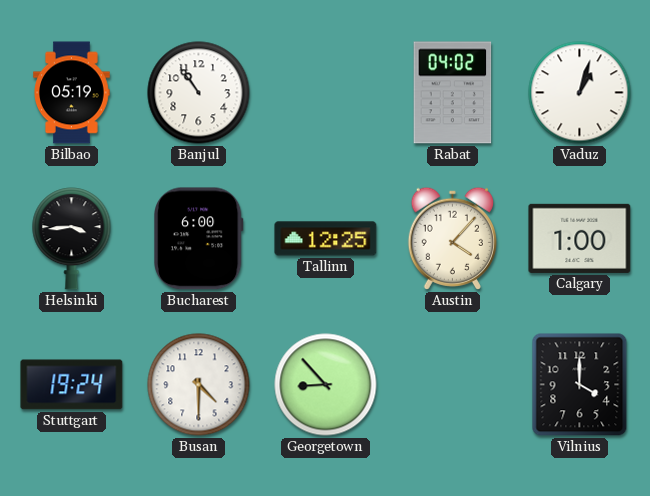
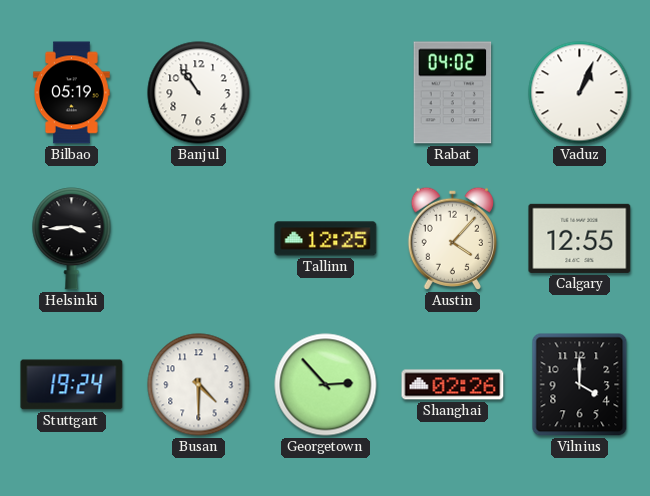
Vaduz: 1:03 -> 1:04
Bucharest: 6:00 -> none
Calgary: 1:00 -> 12:55
Georgetown: 8:53 -> 2:53
Shanghai: none -> 02:26
